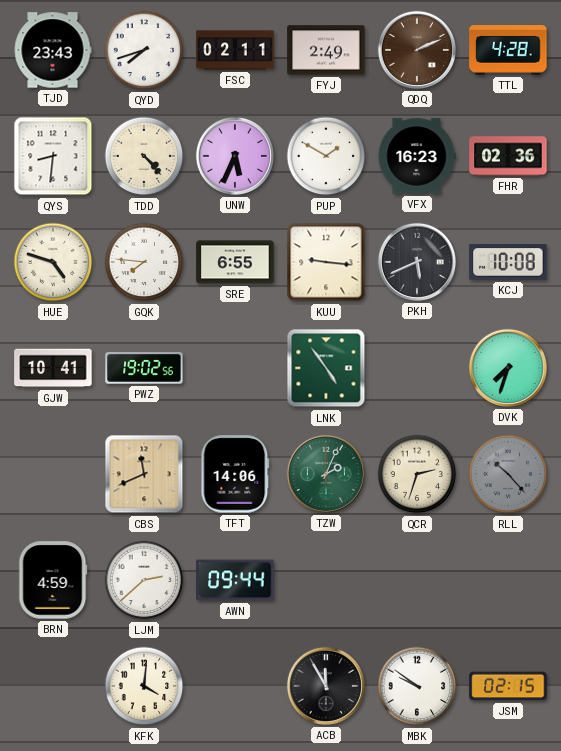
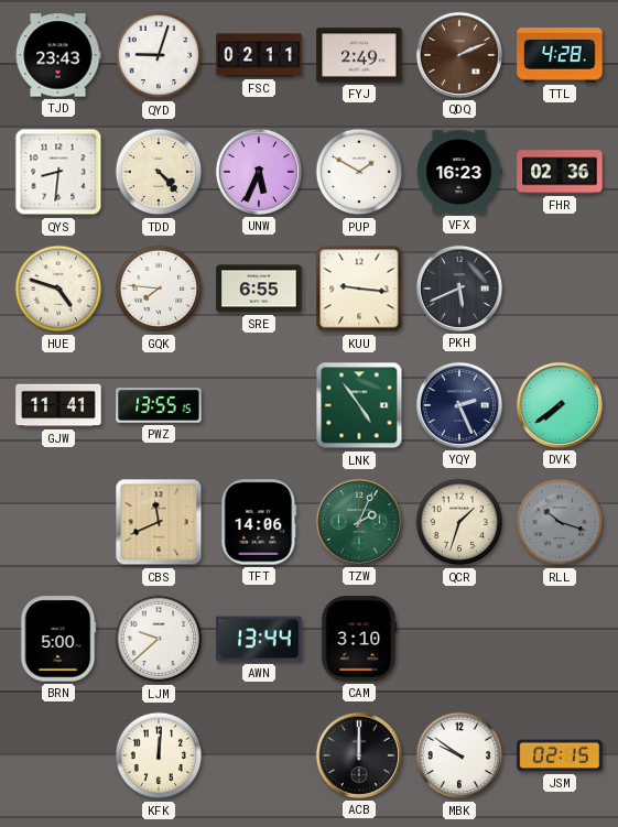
QYD: 7:42 -> 9:03
KCJ: 10:08 -> none
GJW: 10:41 -> 11:41
PWZ: 19:02 -> 13:55
YQY: none -> 2:26
DVK: 7:33 -> 7:39
QCR: 2:33 -> 1:33
RLL: 10:23 -> 10:18
BRN: 4:59 -> 5:00
LJM: 2:38 -> 9:38
AWN: 09:44 -> 13:44
CAM: none -> 3:10
KFK: 4:01 -> 12:01
ACB: 11:55 -> 12:00
